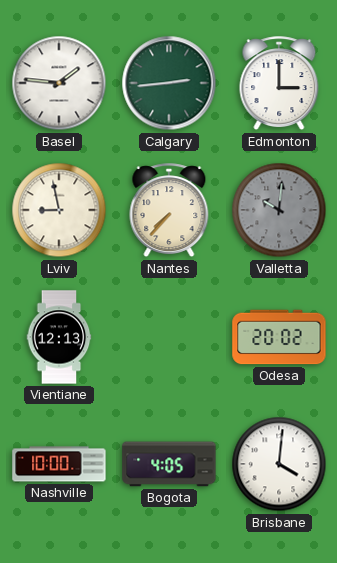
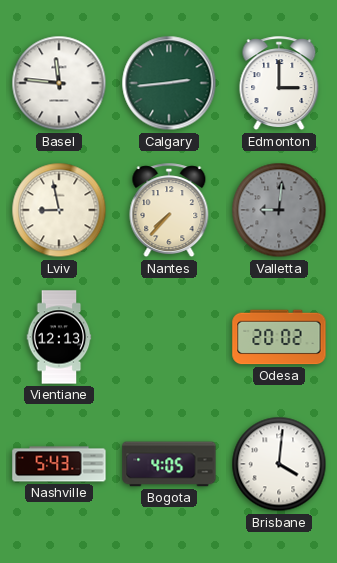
Basel: 1:46 -> 11:46
Valletta: 10:01 -> 9:01
Nashville: 10:00 -> 5:43
